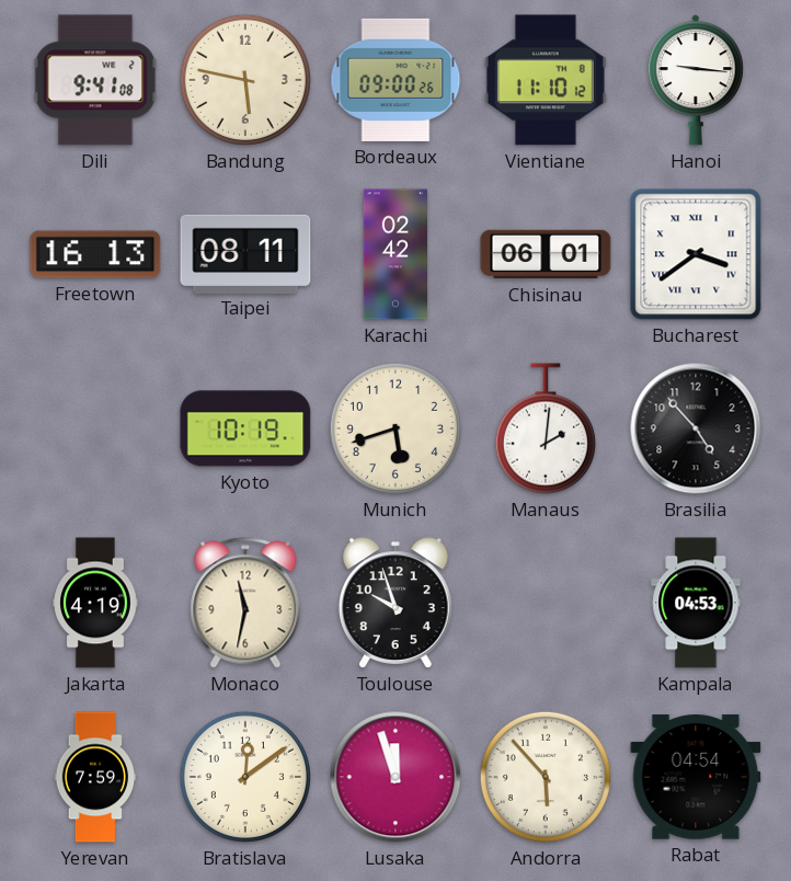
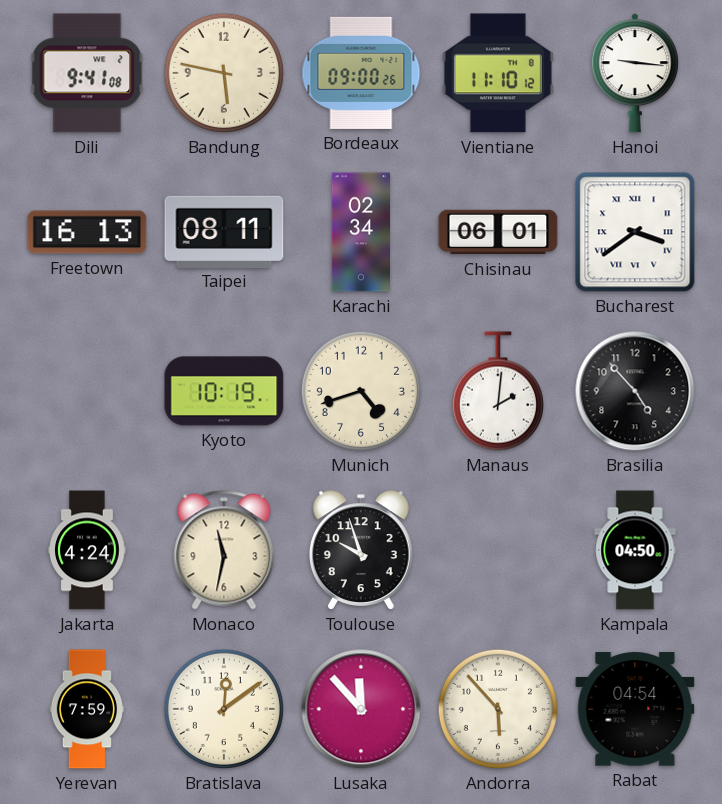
Karachi: 02:42 -> 02:34
Munich: 5:42 -> 4:42
Jakarta: 4:19 -> 4:24
Kampala: 04:53 -> 04:50
Lusaka: 11:57 -> 11:53
